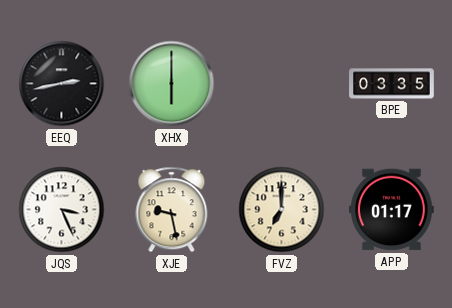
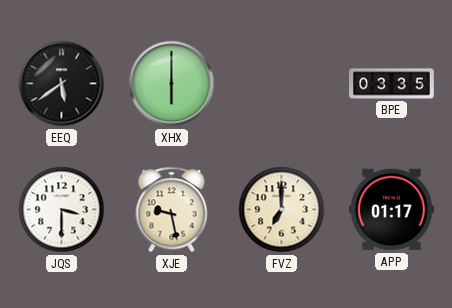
EEQ: 2:43 -> 5:39
JQS: 3:26 -> 3:30
